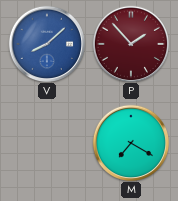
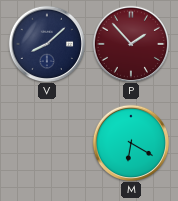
V dial: blue -> navy
M: 7:20 -> 6:20
